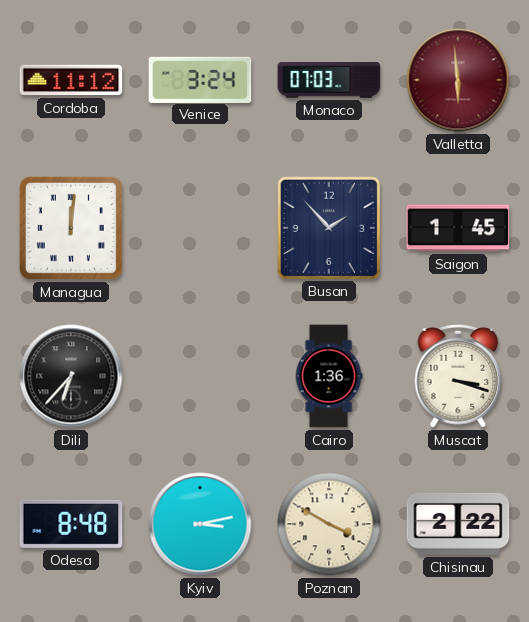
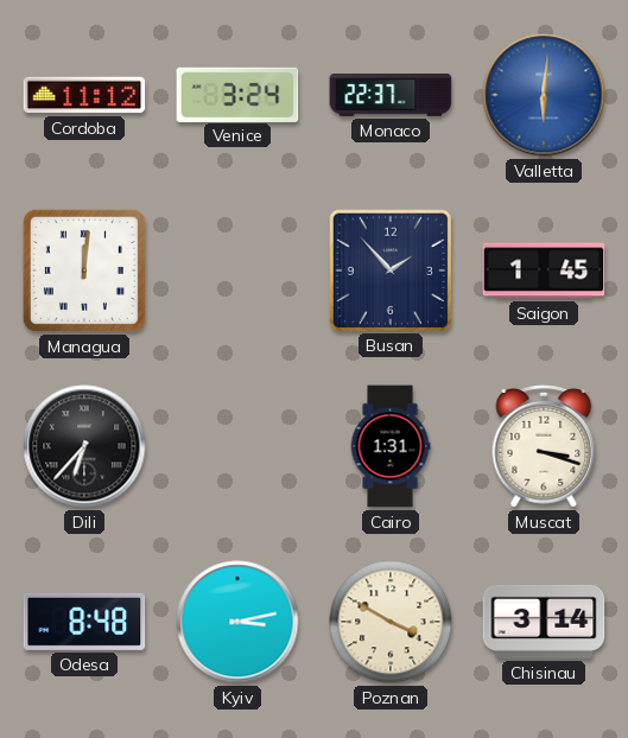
Monaco: 07:03 -> 22:37
Valletta: 5:59 -> 6:01
Valletta dial: burgundy -> blue
Cairo: 1:36 -> 1:31
Chisinau: 2:22 -> 3:14
